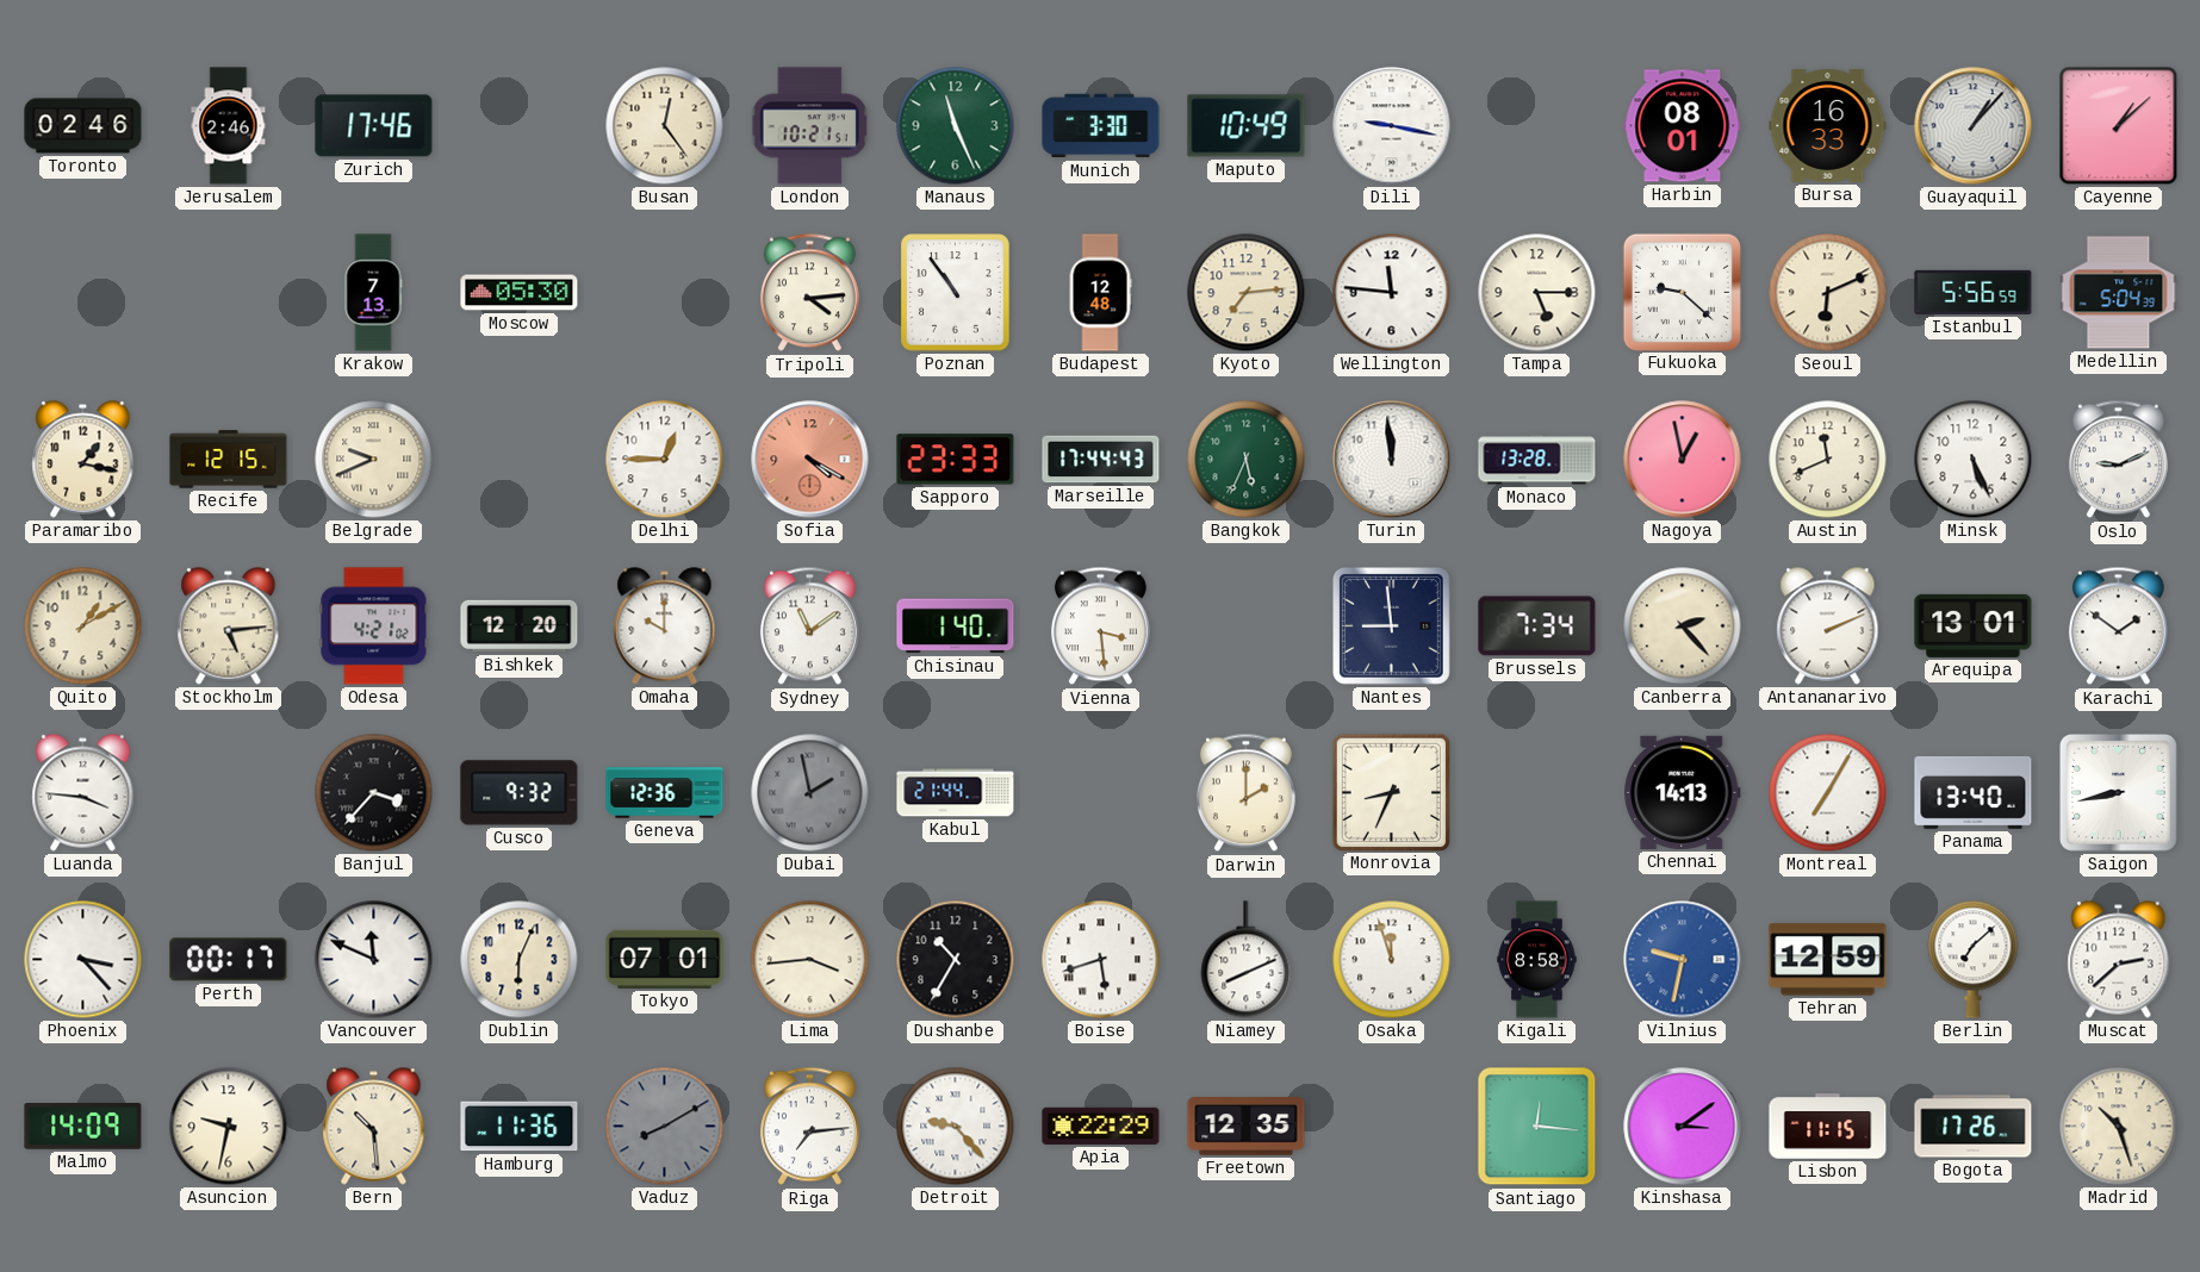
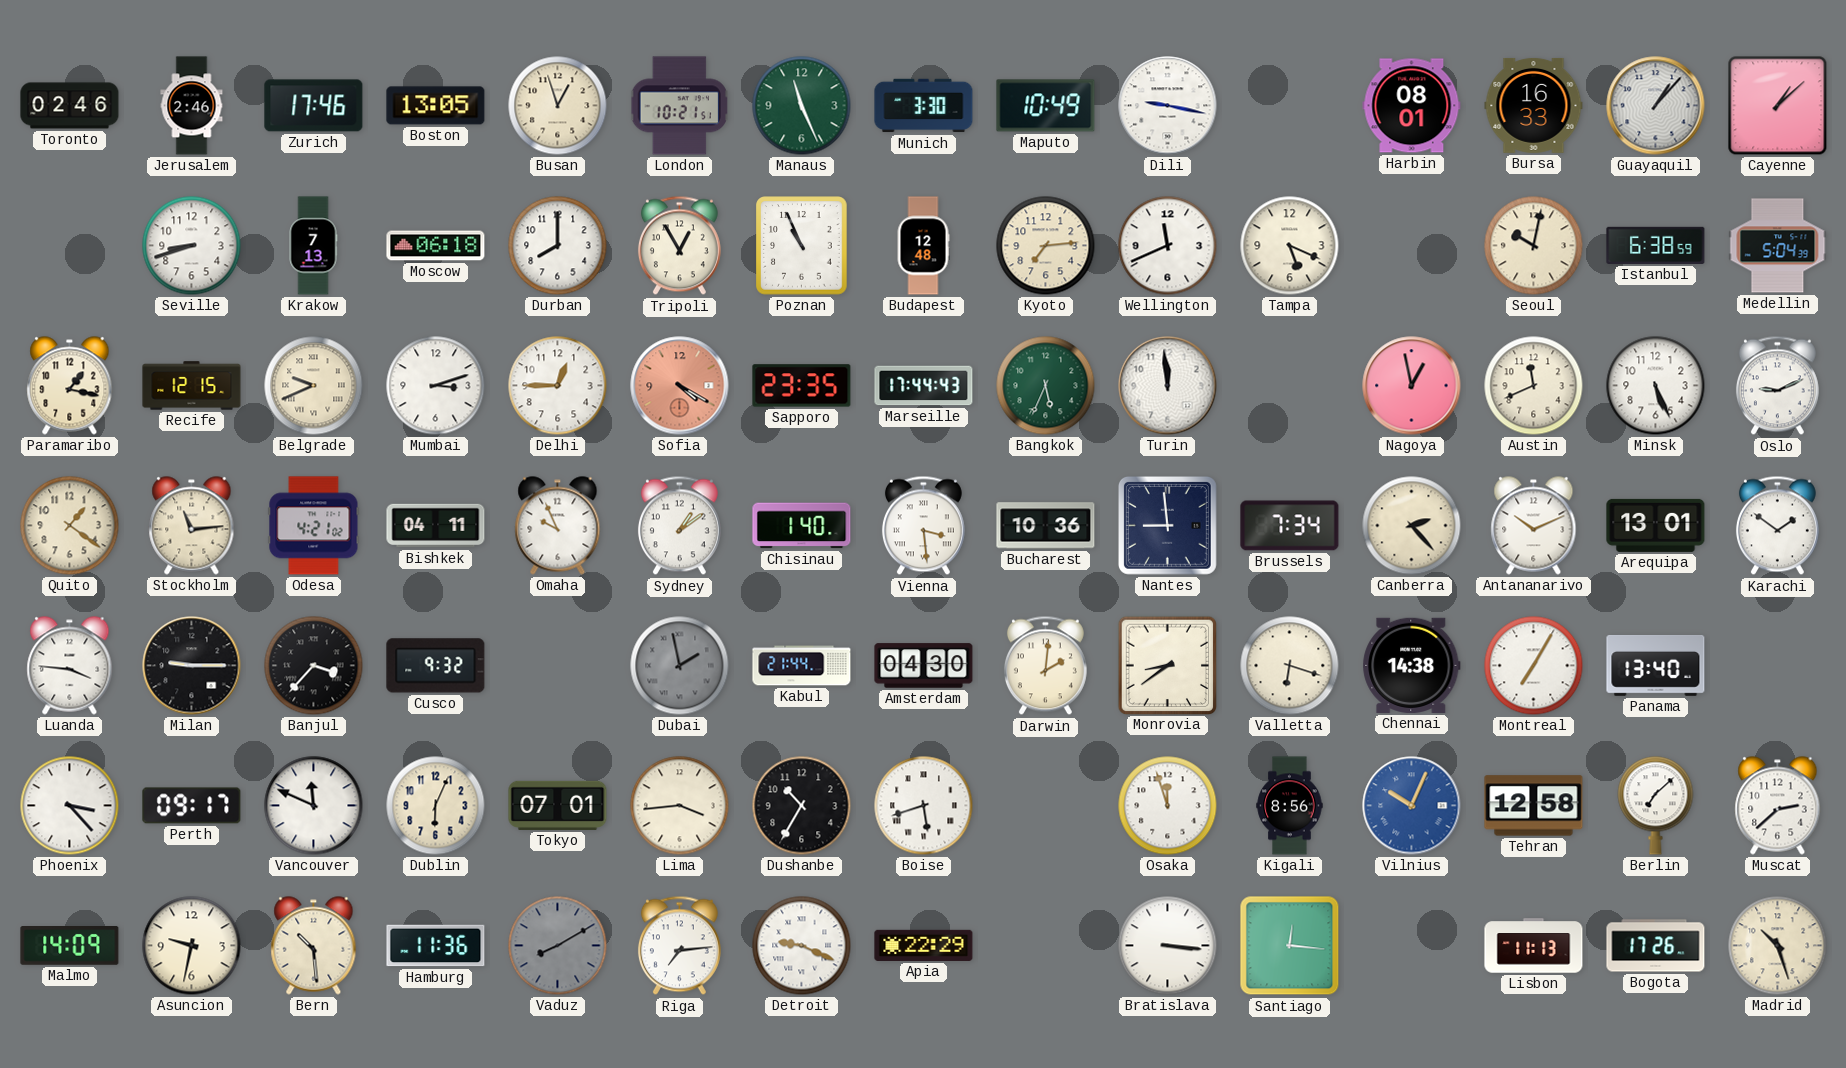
Boston: none -> 13:05
Busan: 12:24 -> 12:57
Seville: none -> 8:42
Moscow: 05:30 -> 06:18
Durban: none -> 8:00
Tripoli: 4:14 -> 12:55
Poznan: 10:54 -> 10:56
Wellington: 11:46 -> 11:41
Tampa: 5:15 -> 5:19
Fukuoka: 9:22 -> none
Seoul: 6:11 -> 10:02
Istanbul: 5:56 -> 6:38
Mumbai: none -> 3:12
Sapporo: 23:33 -> 23:35
Monaco: 13:28 -> none
Quito: 1:10 -> 1:21
Stockholm: 5:14 -> 11:14
Bishkek: 12:20 -> 04:11
Omaha: 10:00 -> 9:56
Sydney: 11:09 -> 1:09
Bucharest: none -> 10:36
Antananarivo: 2:11 -> 10:11
Milan: none -> 9:15
Geneva: 12:36 -> none
Amsterdam: none -> 04:30
Darwin: 2:00 -> 2:01
Monrovia: 8:34 -> 8:39
Valletta: none -> 6:18
Chennai: 14:13 -> 14:38
Saigon: 8:43 -> none
Perth: 00:17 -> 09:17
Niamey: 8:11 -> none
Kigali: 8:58 -> 8:56
Vilnius: 9:32 -> 10:04
Tehran: 12:59 -> 12:58
Detroit: 9:23 -> 9:19
Freetown: 12:35 -> none
Bratislava: none -> 3:16
Kinshasa: 3:09 -> none
Lisbon: 11:15 -> 11:13
